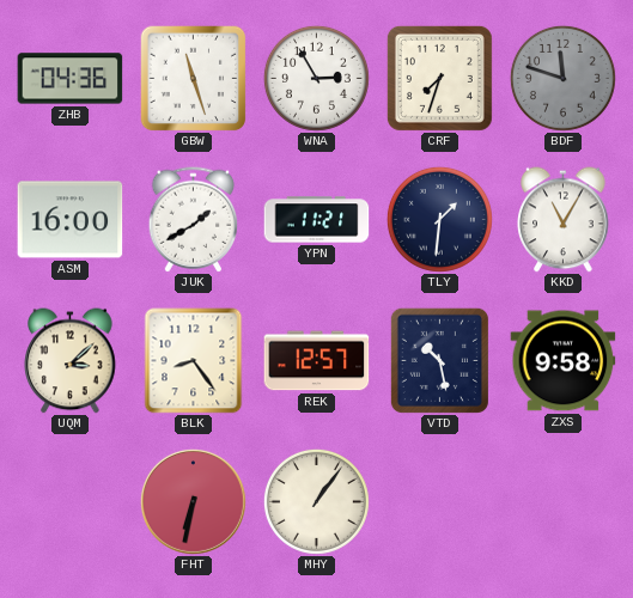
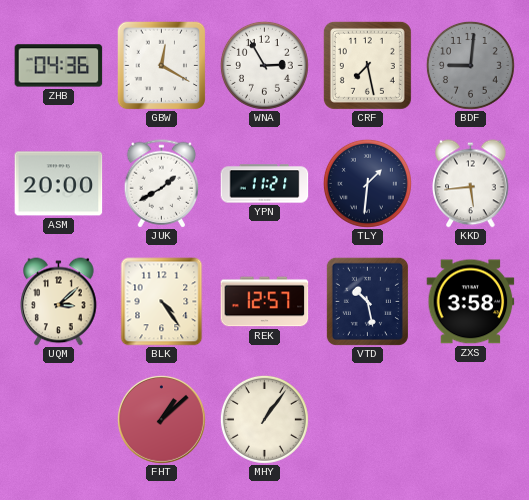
GBW: 11:27 -> 12:20
CRF: 7:33 -> 7:28
BDF: 11:48 -> 9:01
ASM: 16:00 -> 20:00
KKD: 11:05 -> 5:44
BLK: 8:24 -> 4:24
ZXS: 9:58 -> 3:58
FHT: 6:32 -> 1:08
